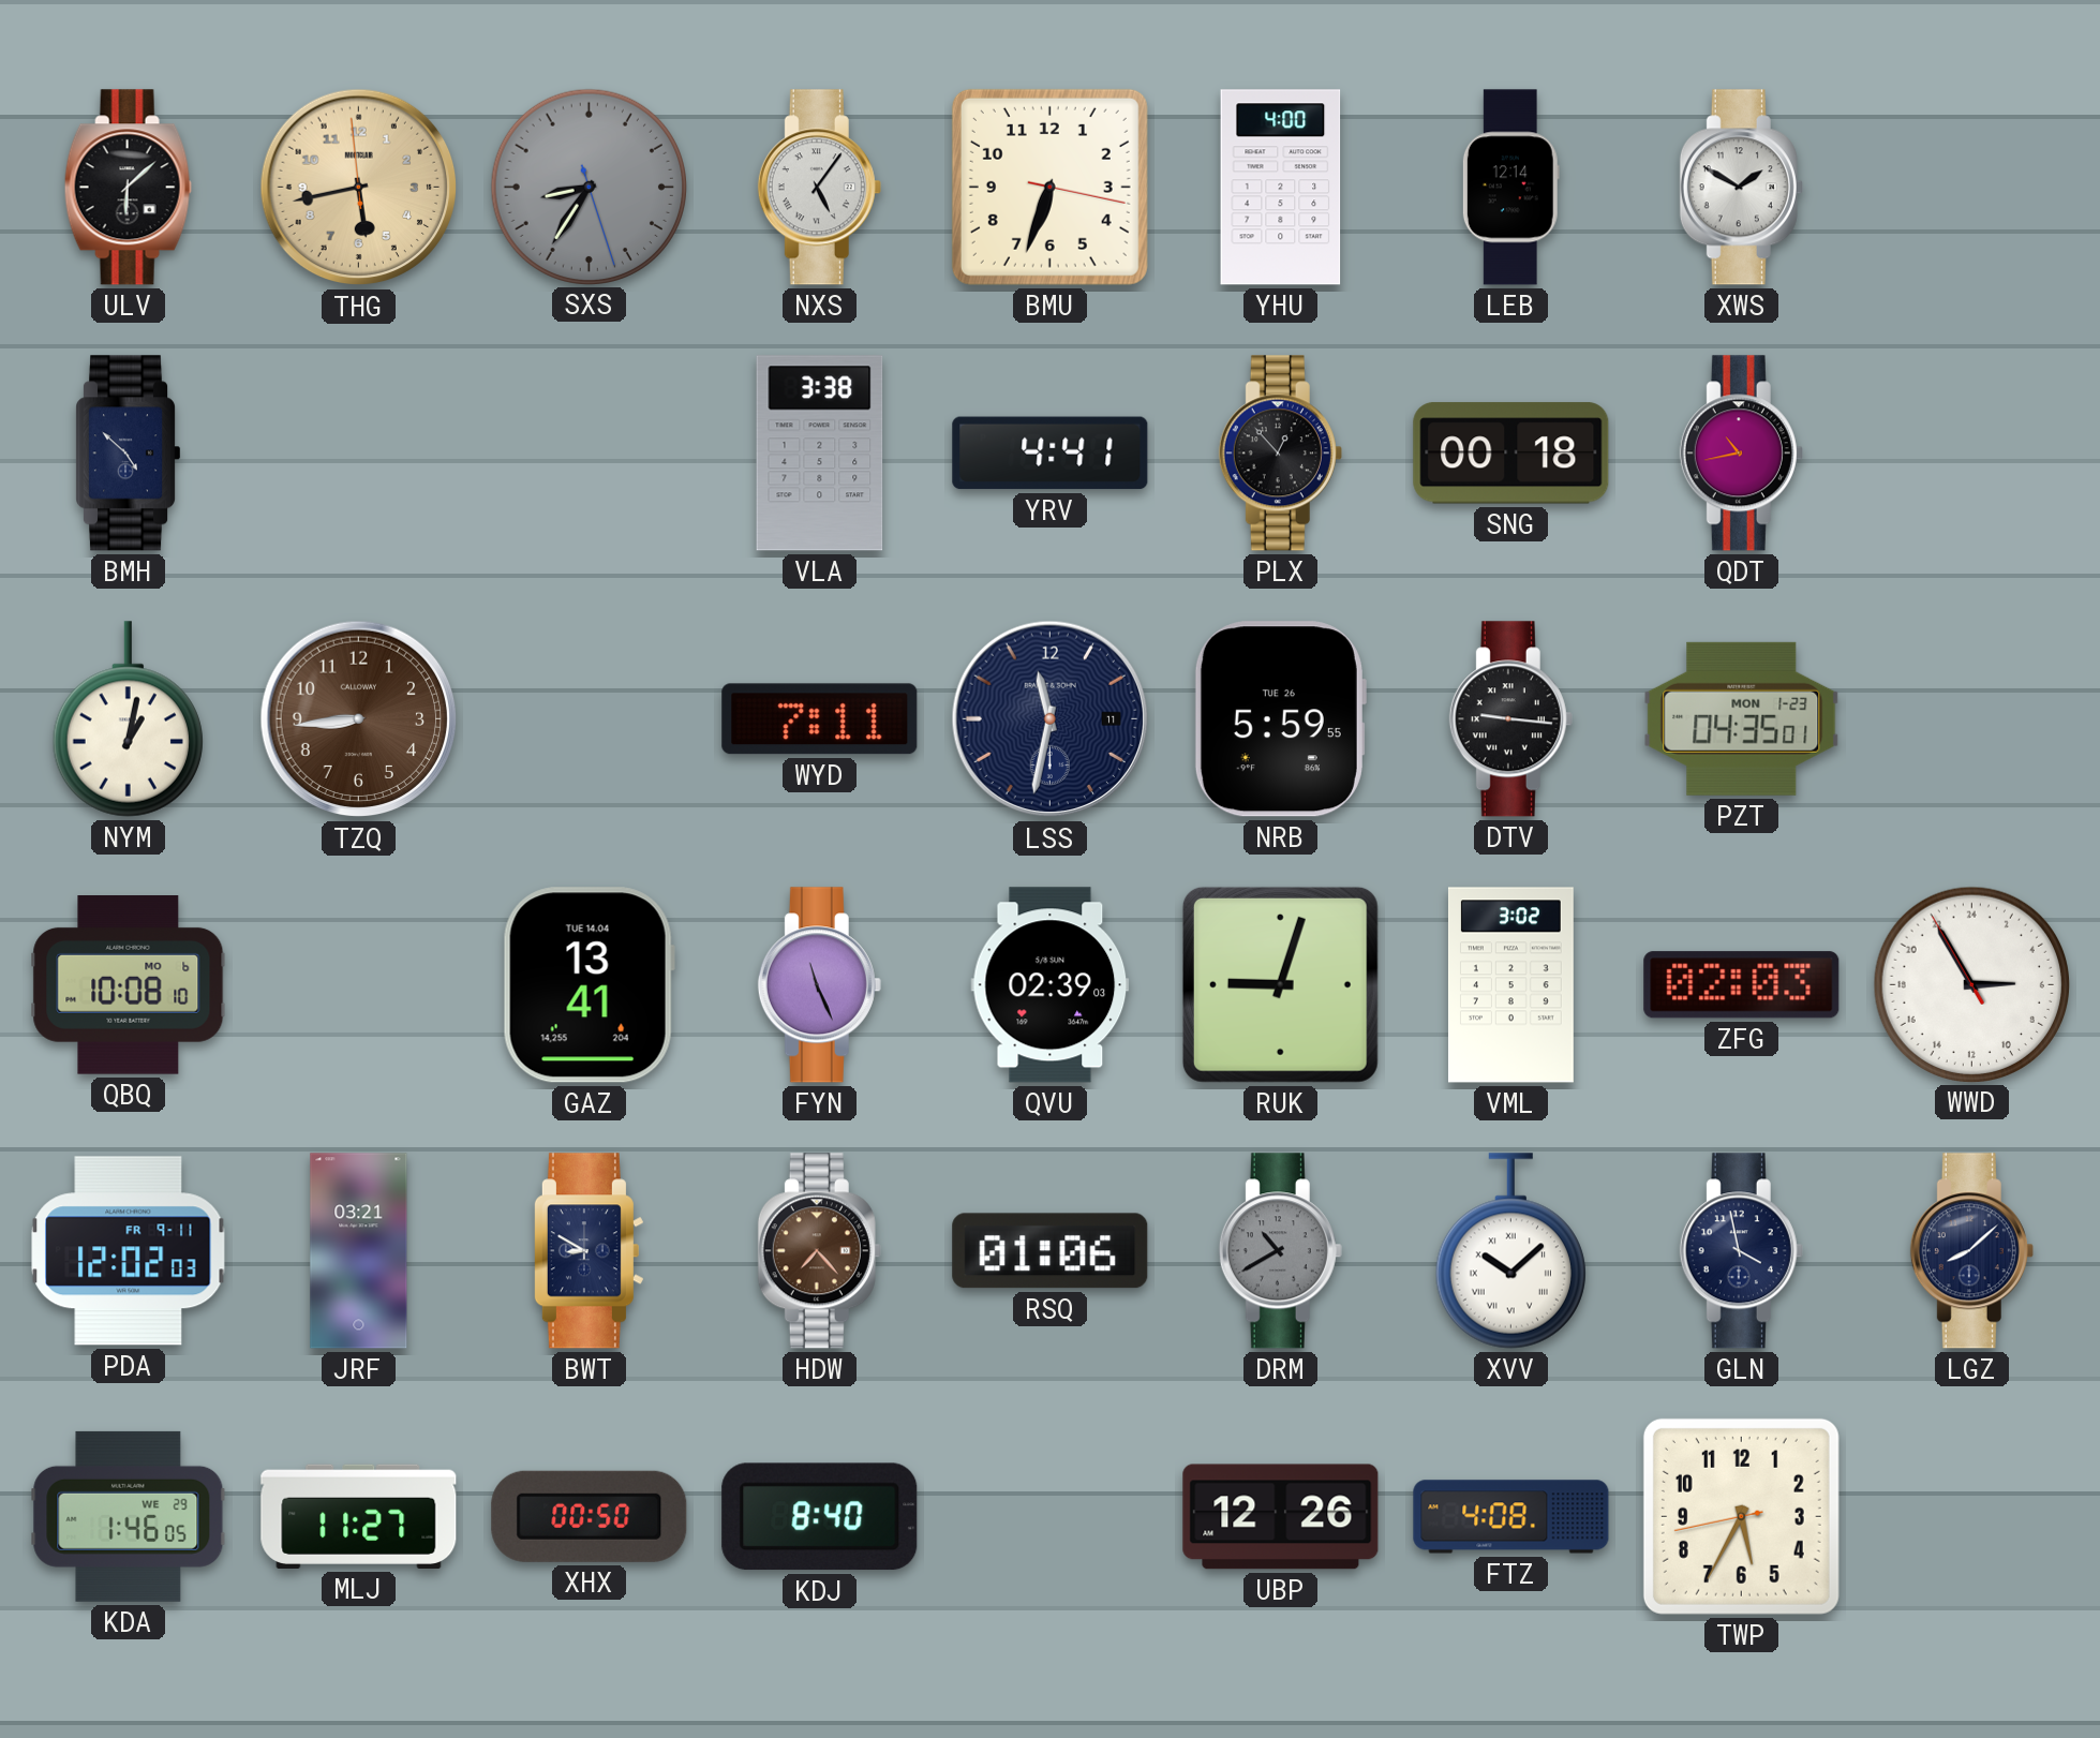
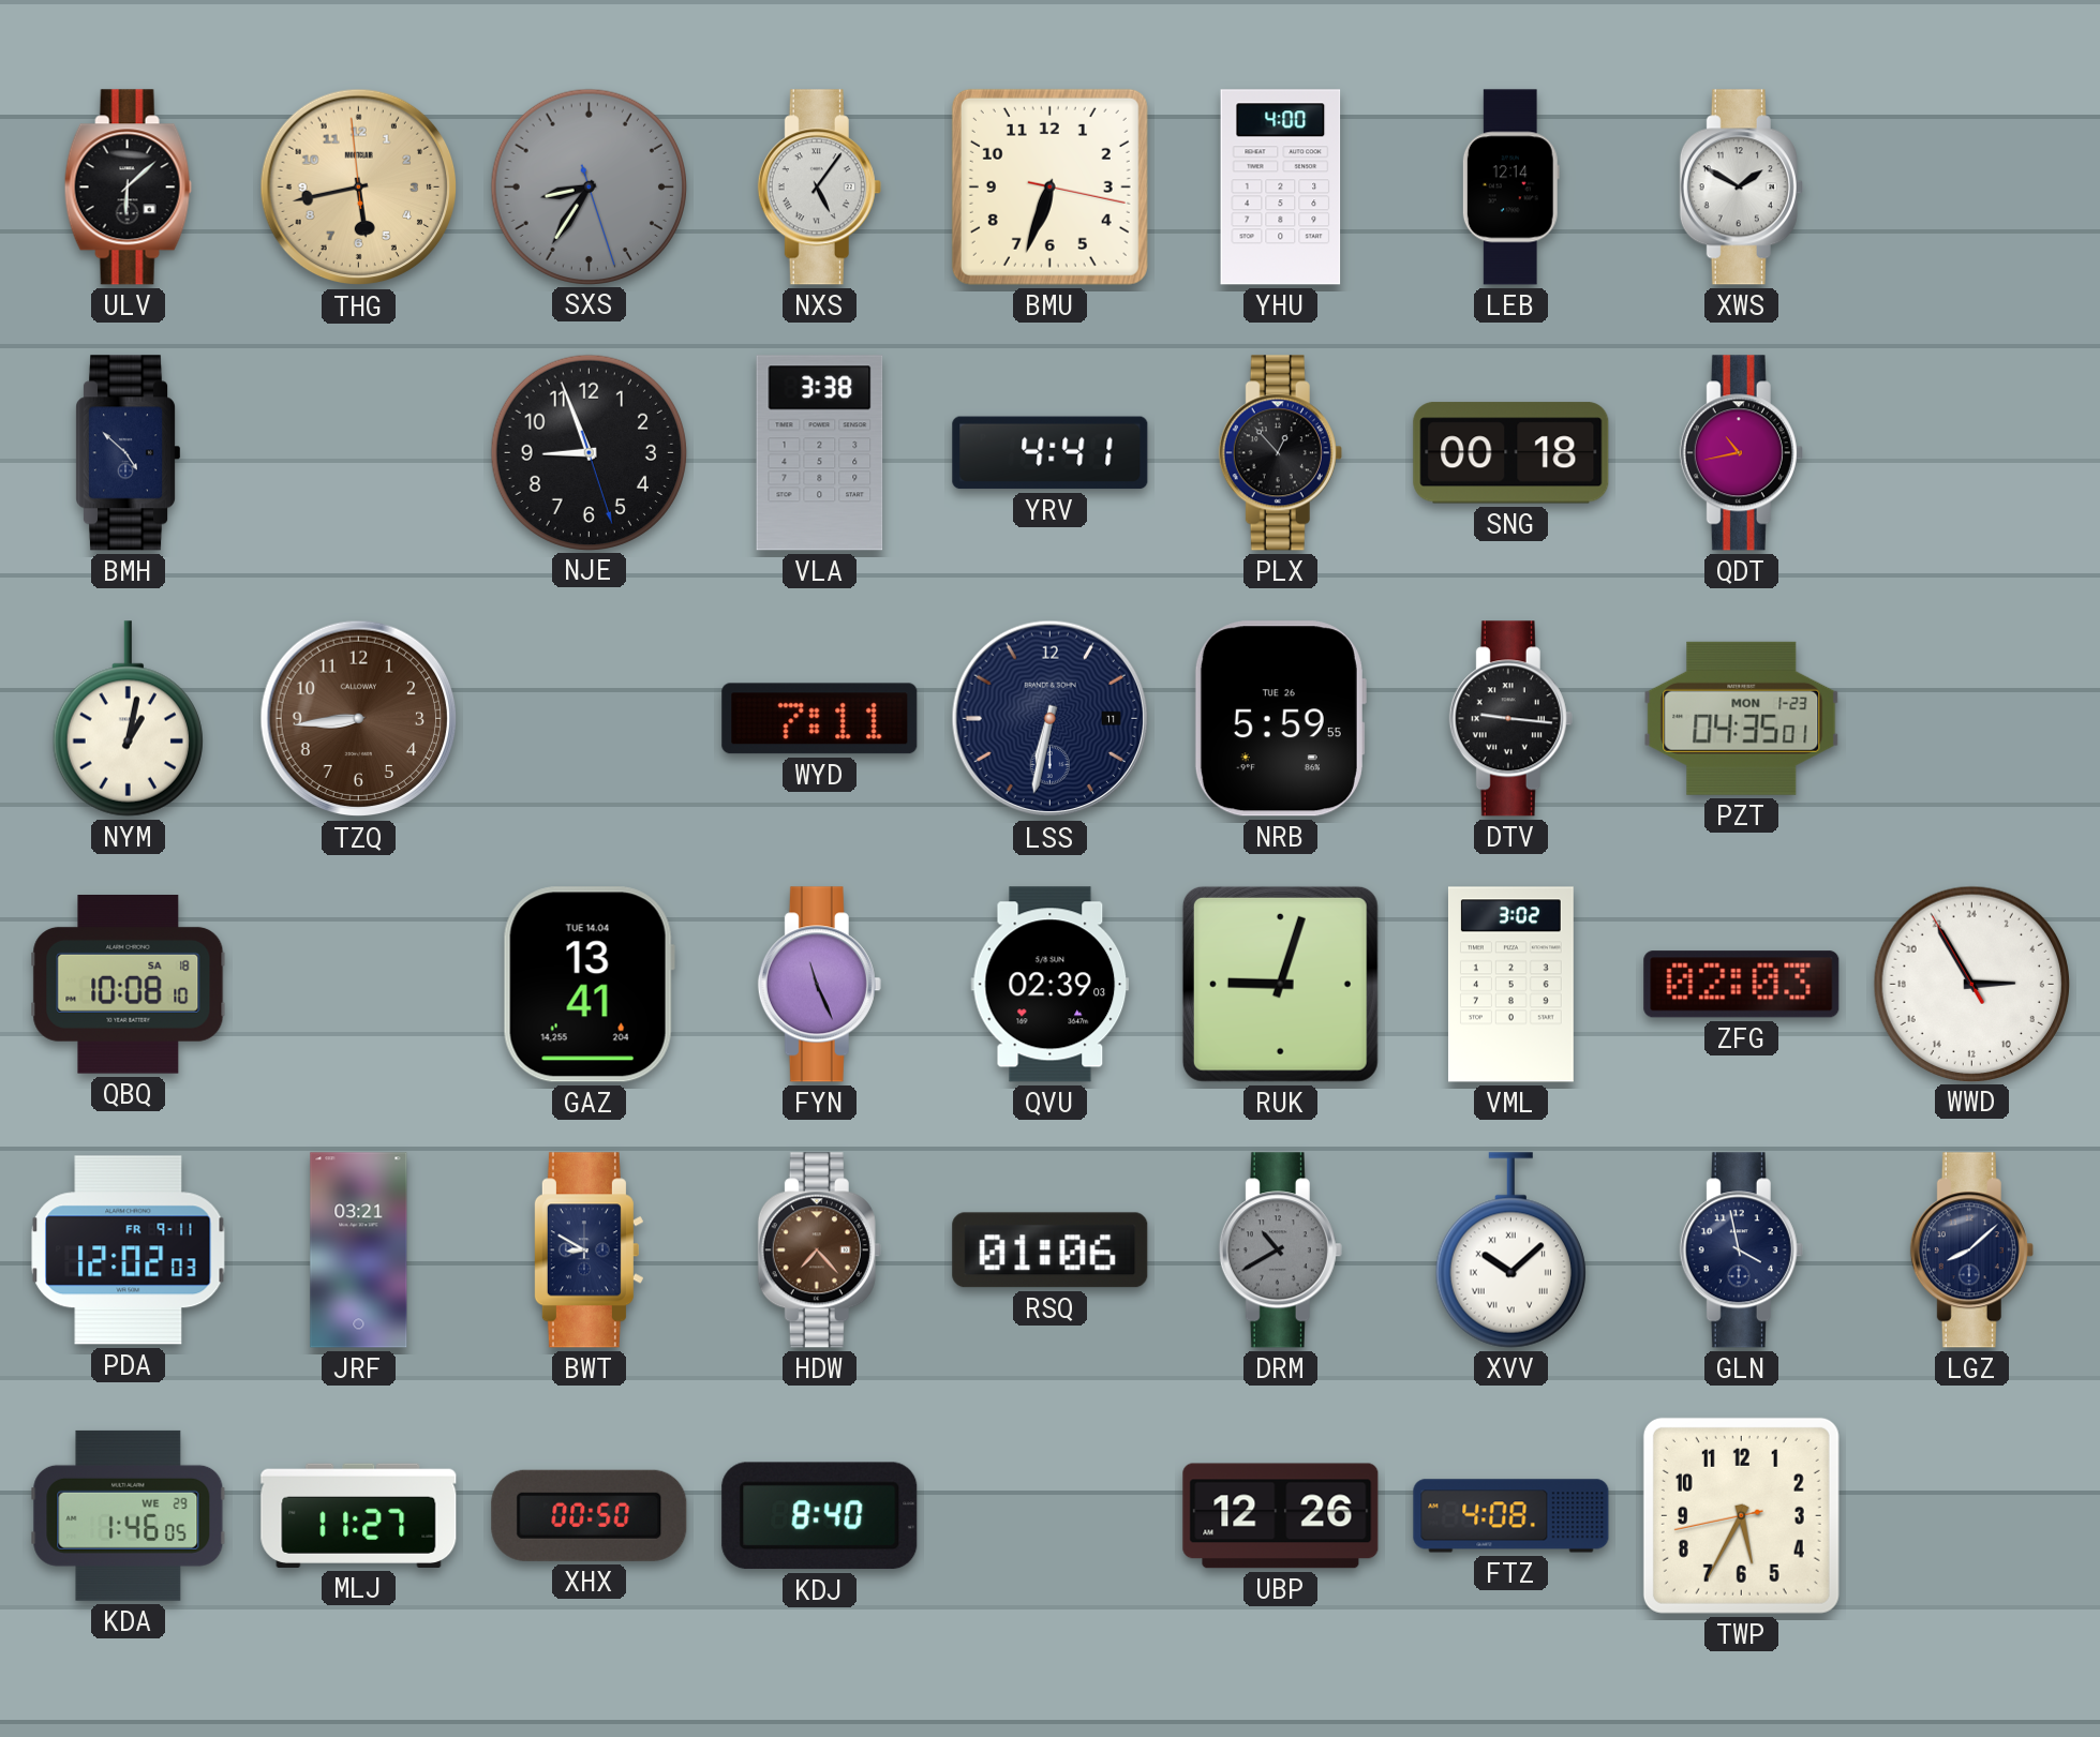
NJE: none -> 8:56
LSS: 11:32 -> 6:32
QBQ date: MO 6 -> SA 18
